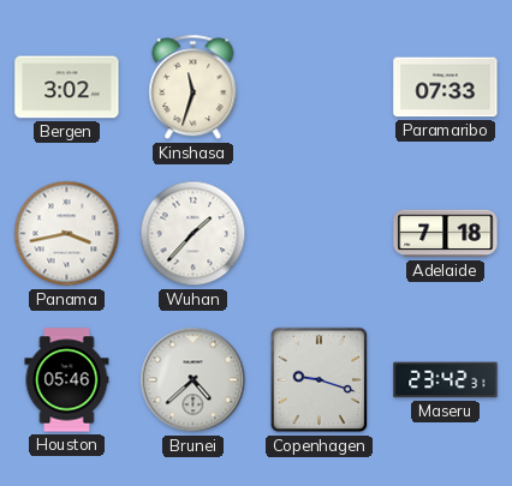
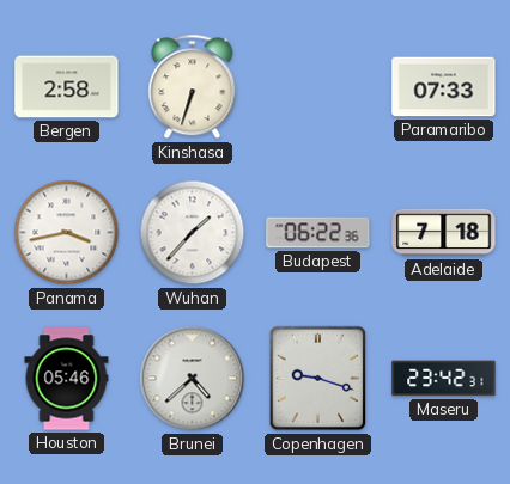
Bergen: 3:02 -> 2:58
Kinshasa: 11:33 -> 6:33
Budapest: none -> 06:22
